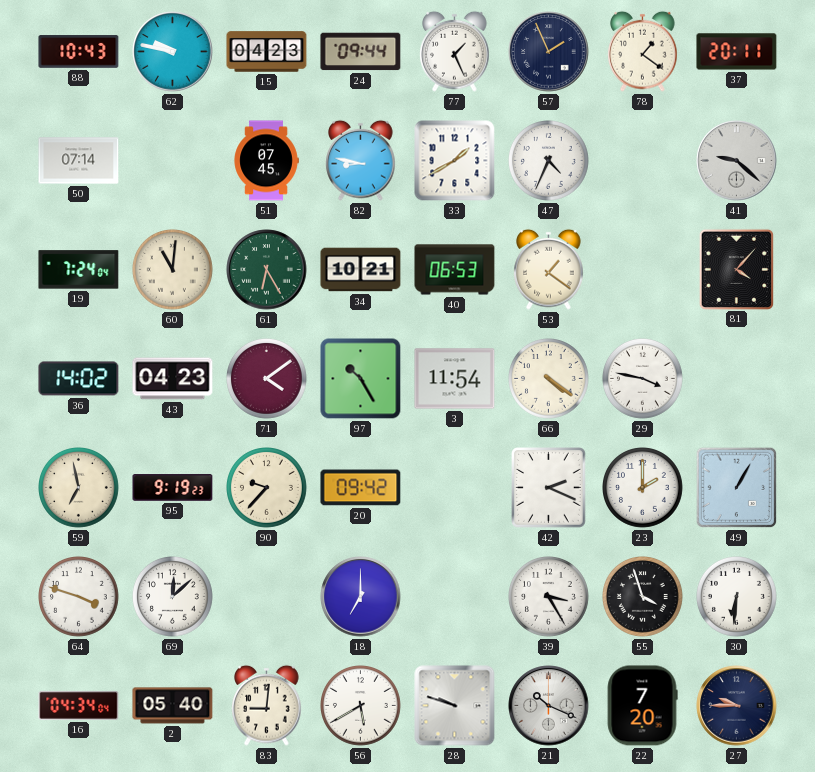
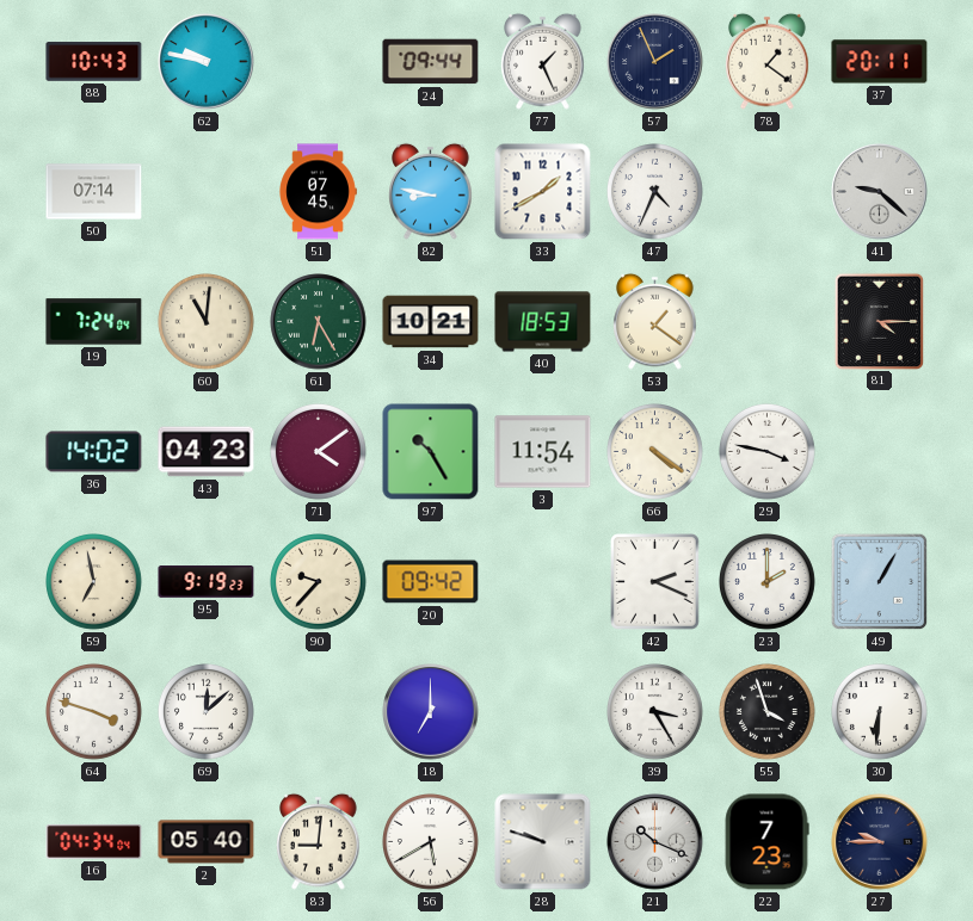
15: 04:23 -> none
40: 06:53 -> 18:53
81: 4:07 -> 4:15
22: 7:20 -> 7:23
